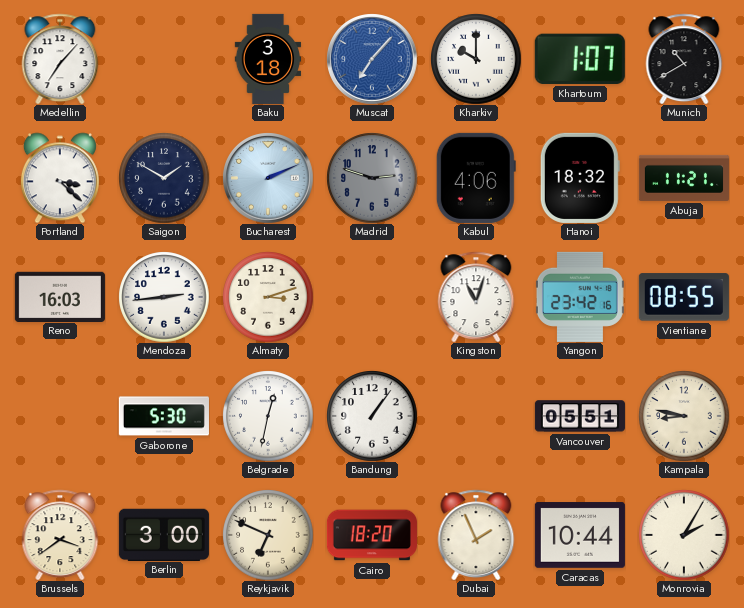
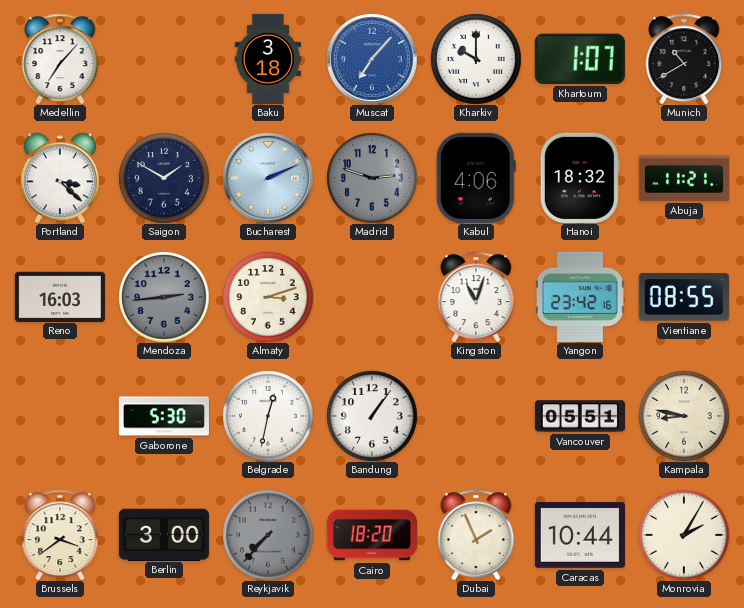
Mendoza dial: white -> grey
Reykjavik: 6:49 -> 7:37
Reykjavik dial: cream -> grey
